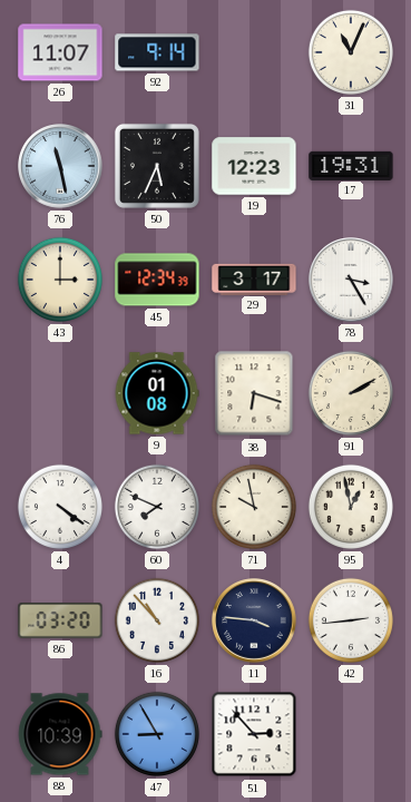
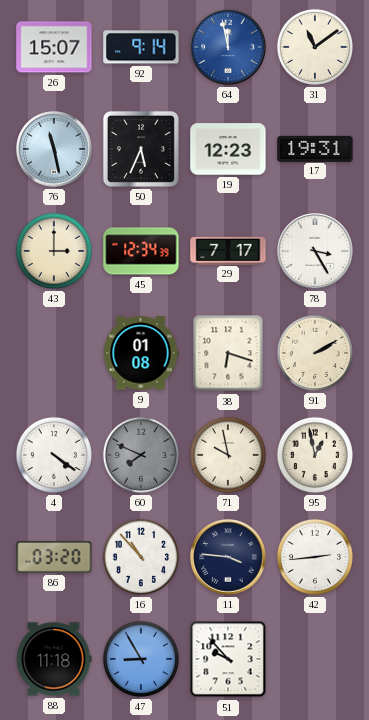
26: 11:07 -> 15:07
64: none -> 11:58
31: 11:04 -> 11:09
29: 3:17 -> 7:17
60 dial: white -> grey
88: 10:39 -> 11:18
51: 2:53 -> 9:53
